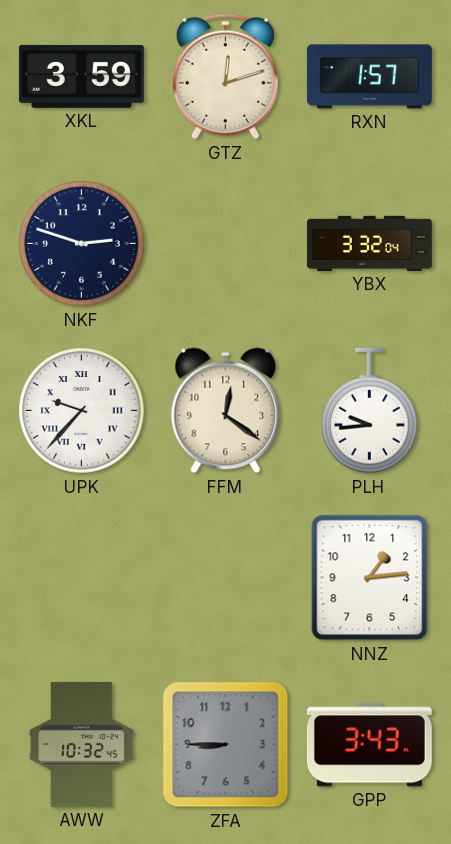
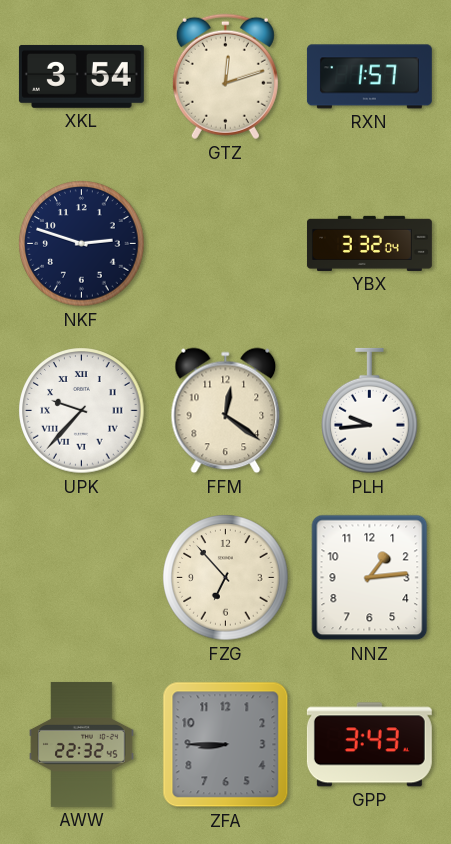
XKL: 3:59 -> 3:54
FZG: none -> 6:53
AWW: 10:32 -> 22:32
